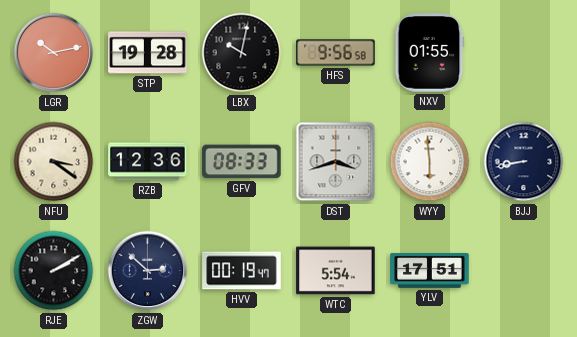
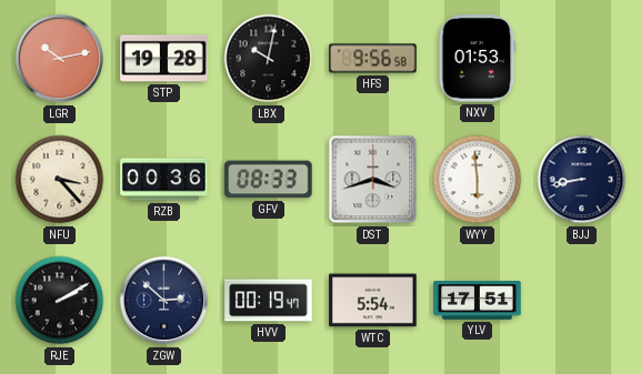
NXV: 01:55 -> 01:53
NFU: 3:21 -> 3:23
RZB: 12:36 -> 00:36
